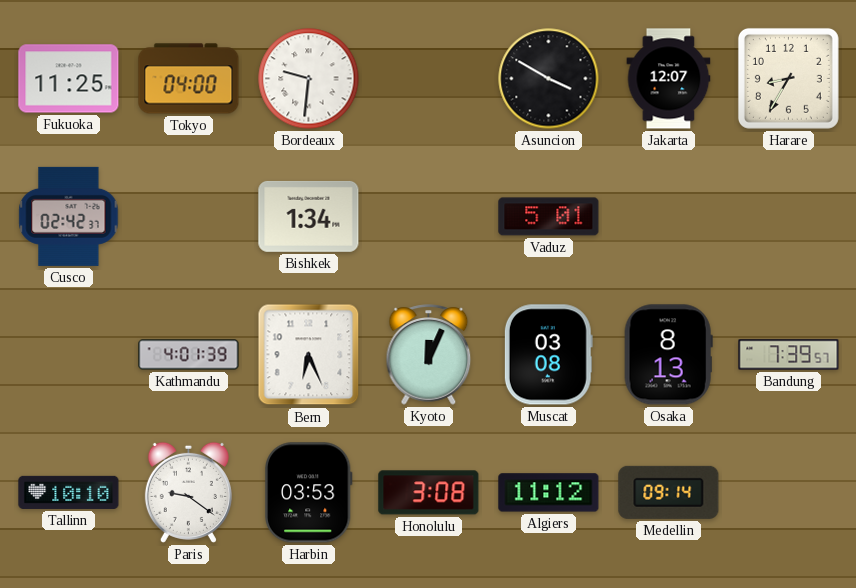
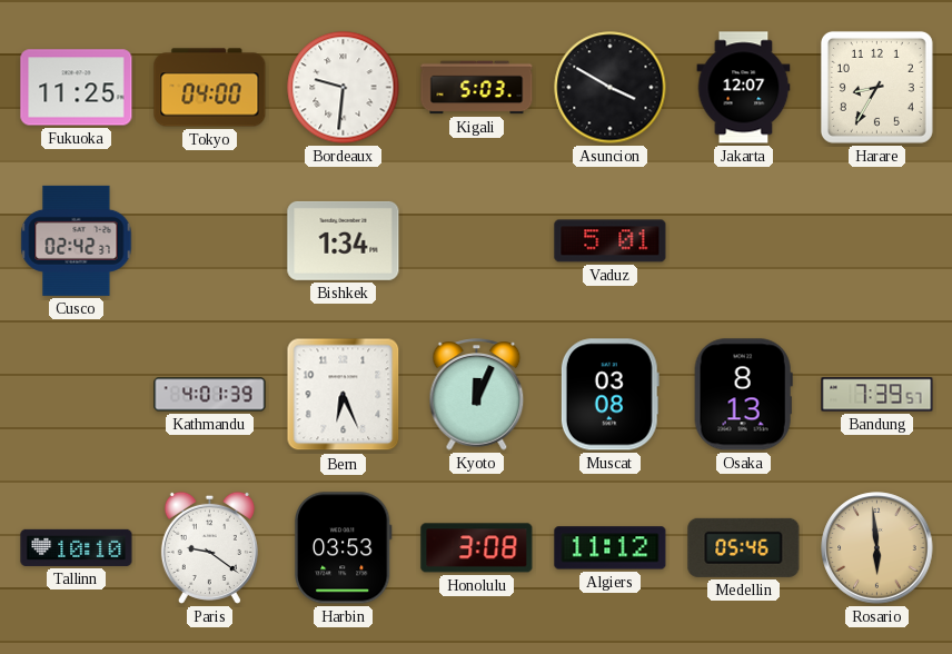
Kigali: none -> 5:03
Medellin: 09:14 -> 05:46
Rosario: none -> 5:59
